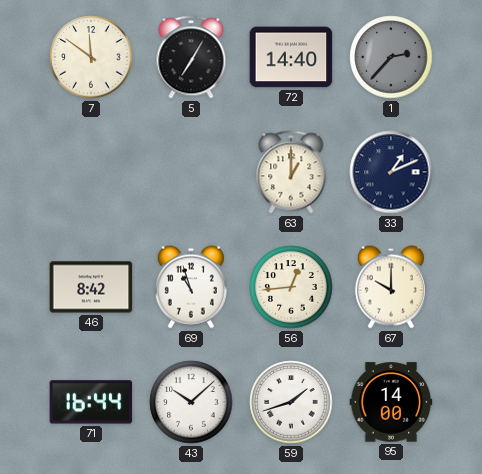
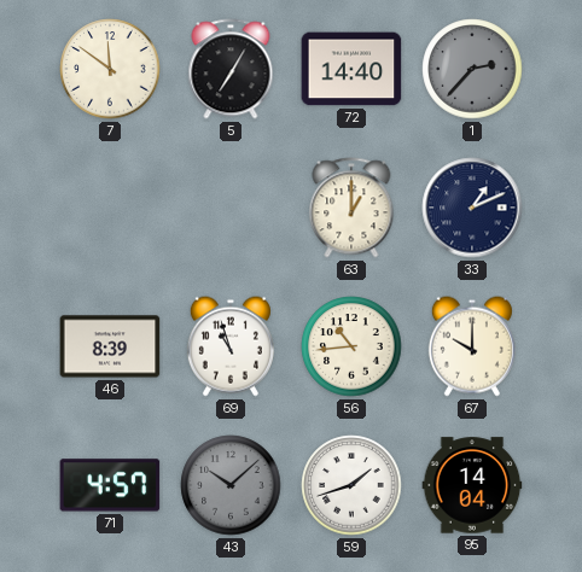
46: 8:42 -> 8:39
56: 12:44 -> 10:44
71: 16:44 -> 4:57
43 dial: white -> grey
95: 14:00 -> 14:04
